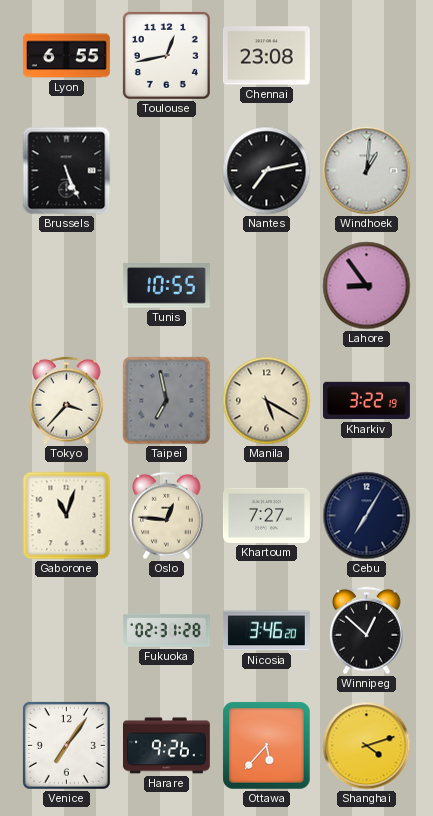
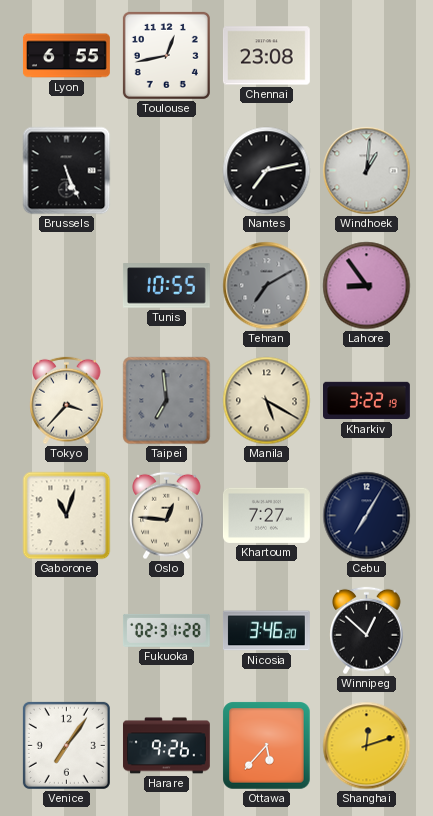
Tehran: none -> 7:10
Taipei: 6:58 -> 6:59
Shanghai: 4:12 -> 12:12
